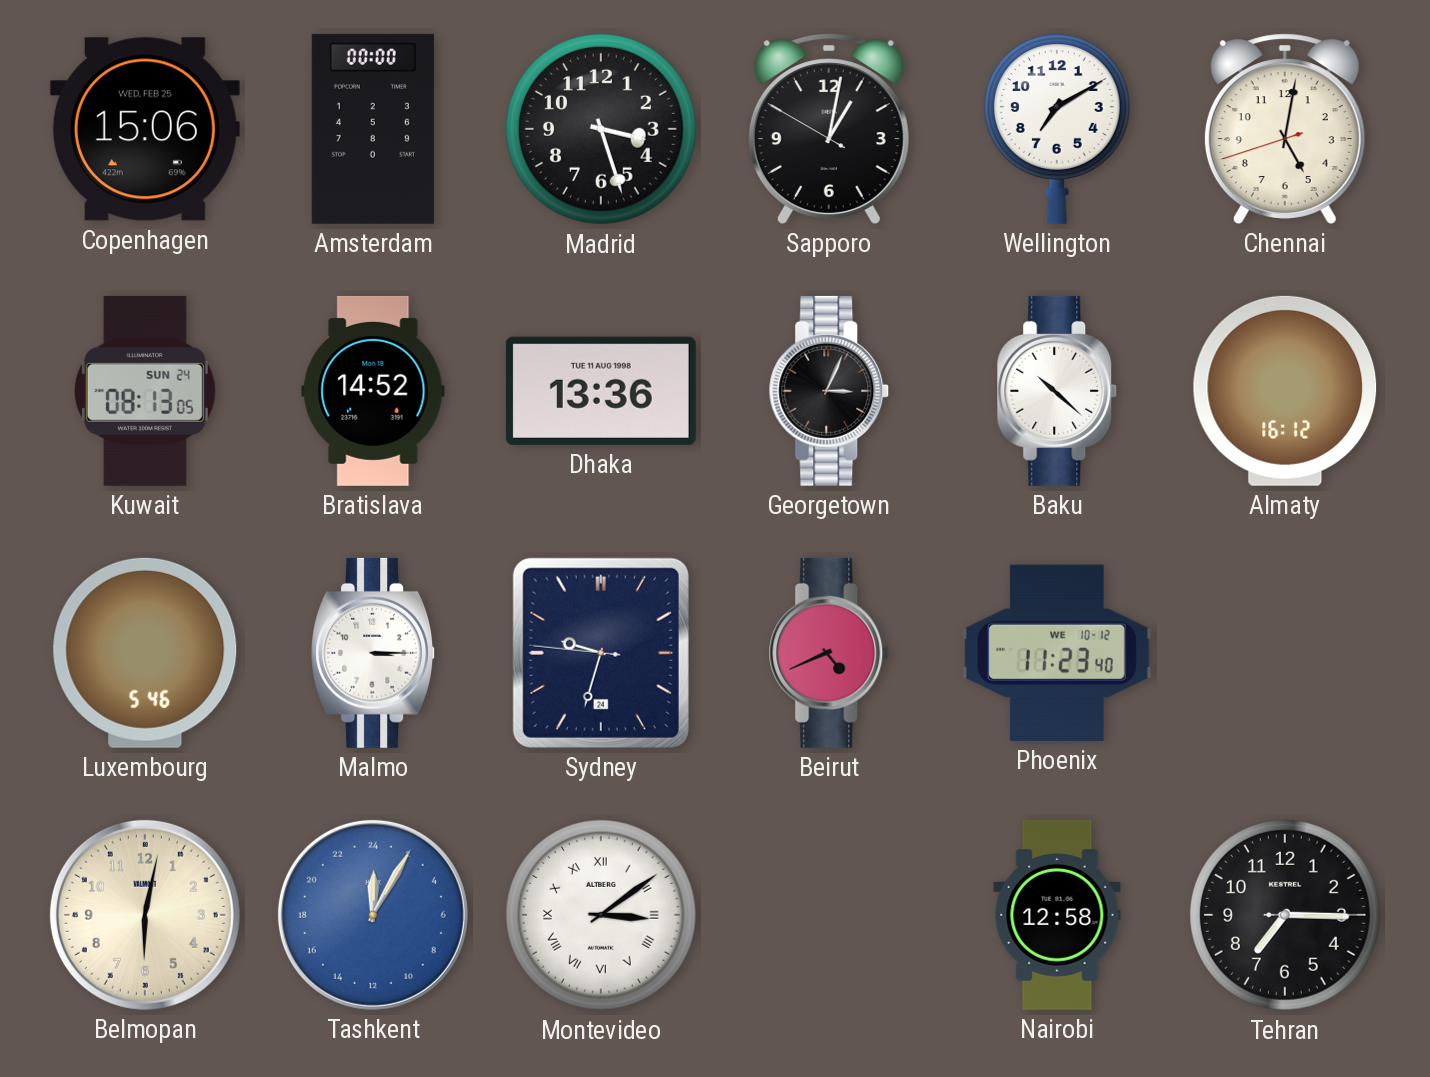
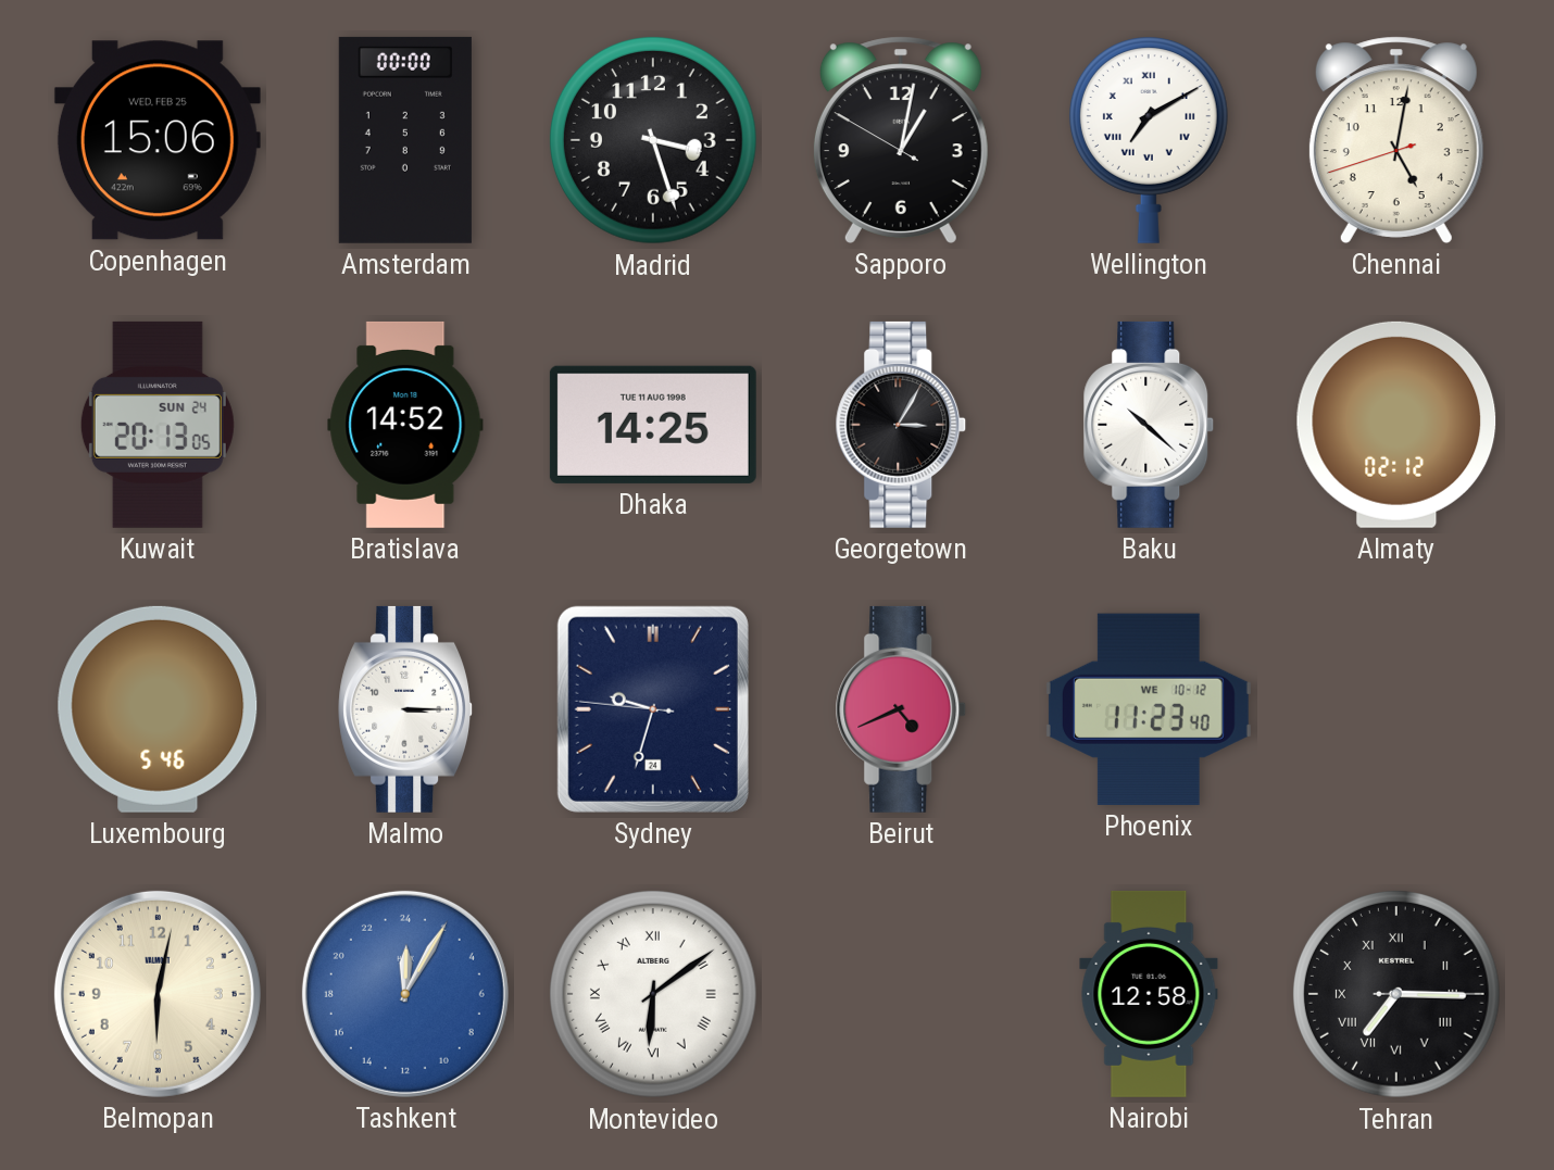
Wellington numerals: Arabic -> Roman
Kuwait: 08:13 -> 20:13
Dhaka: 13:36 -> 14:25
Georgetown: 3:04 -> 3:05
Almaty: 16:12 -> 02:12
Montevideo: 3:09 -> 6:09
Tehran numerals: Arabic -> Roman
